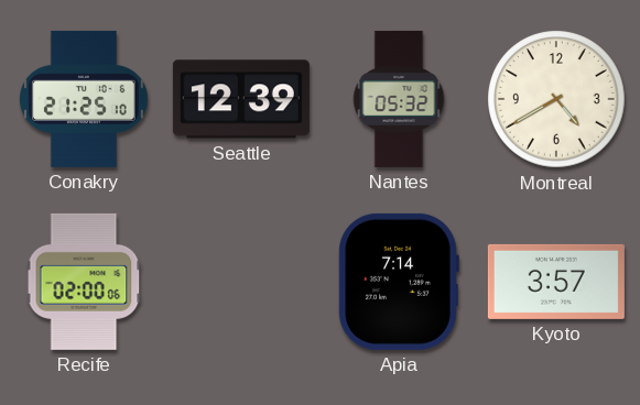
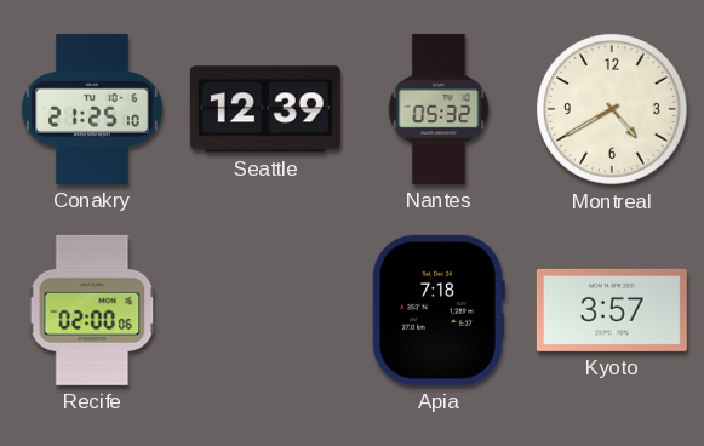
Apia: 7:14 -> 7:18
